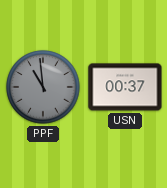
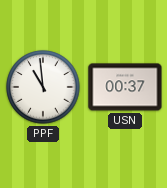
PPF dial: grey -> white
